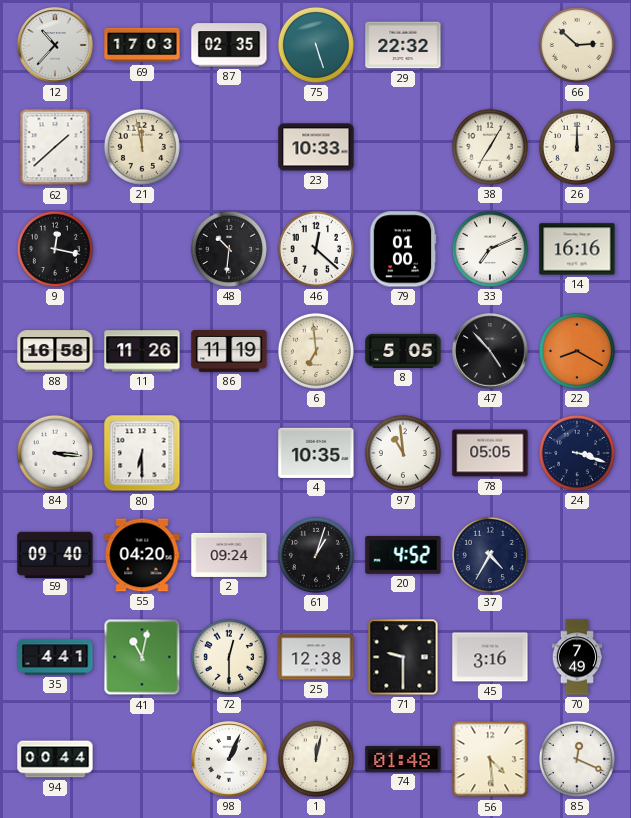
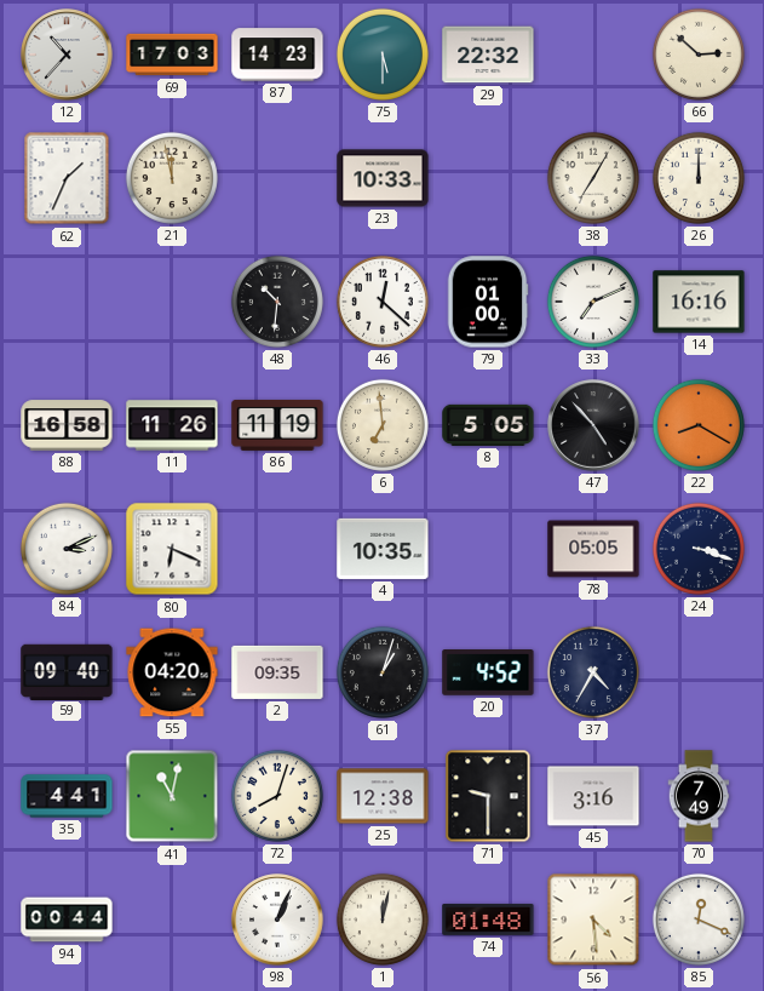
87: 02:35 -> 14:23
75: 5:27 -> 5:30
62: 1:38 -> 1:34
9: 12:17 -> none
84: 3:16 -> 3:11
80: 6:30 -> 6:19
97: 10:59 -> none
2: 09:24 -> 09:35
72: 12:30 -> 8:03
